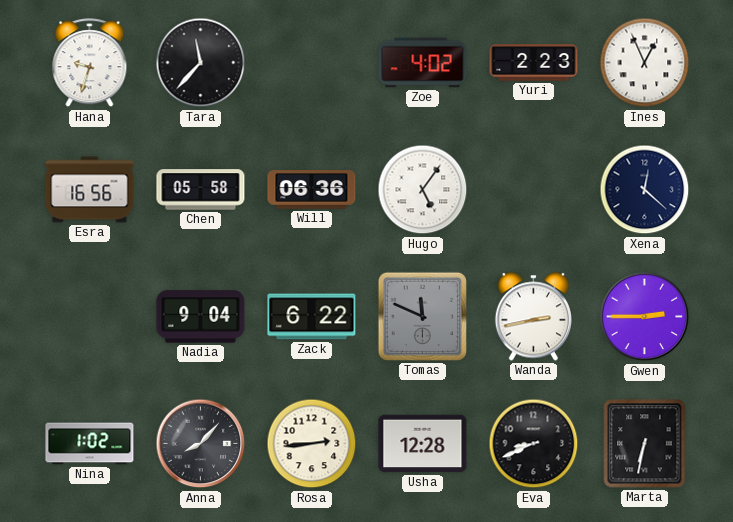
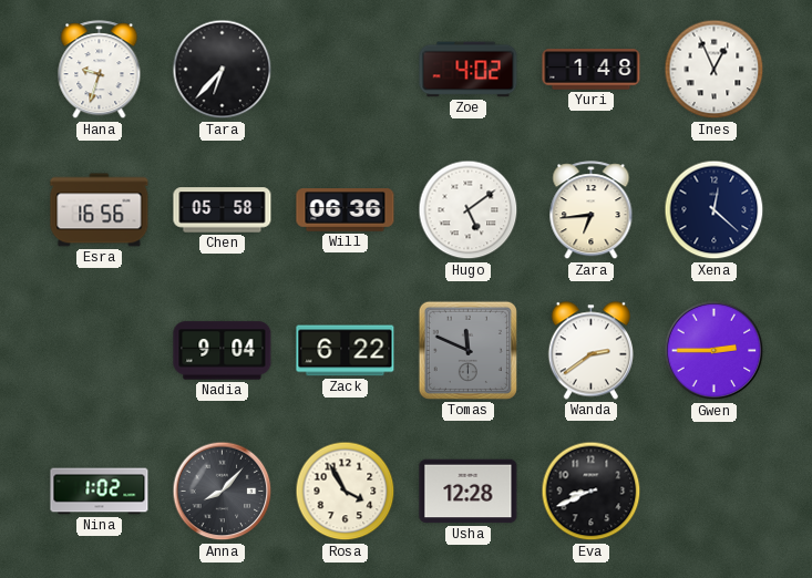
Tara: 11:37 -> 6:37
Yuri: 2:23 -> 1:48
Hugo: 5:06 -> 5:09
Zara: none -> 6:44
Wanda: 2:43 -> 2:39
Rosa: 2:44 -> 3:55
Marta: 6:32 -> none
